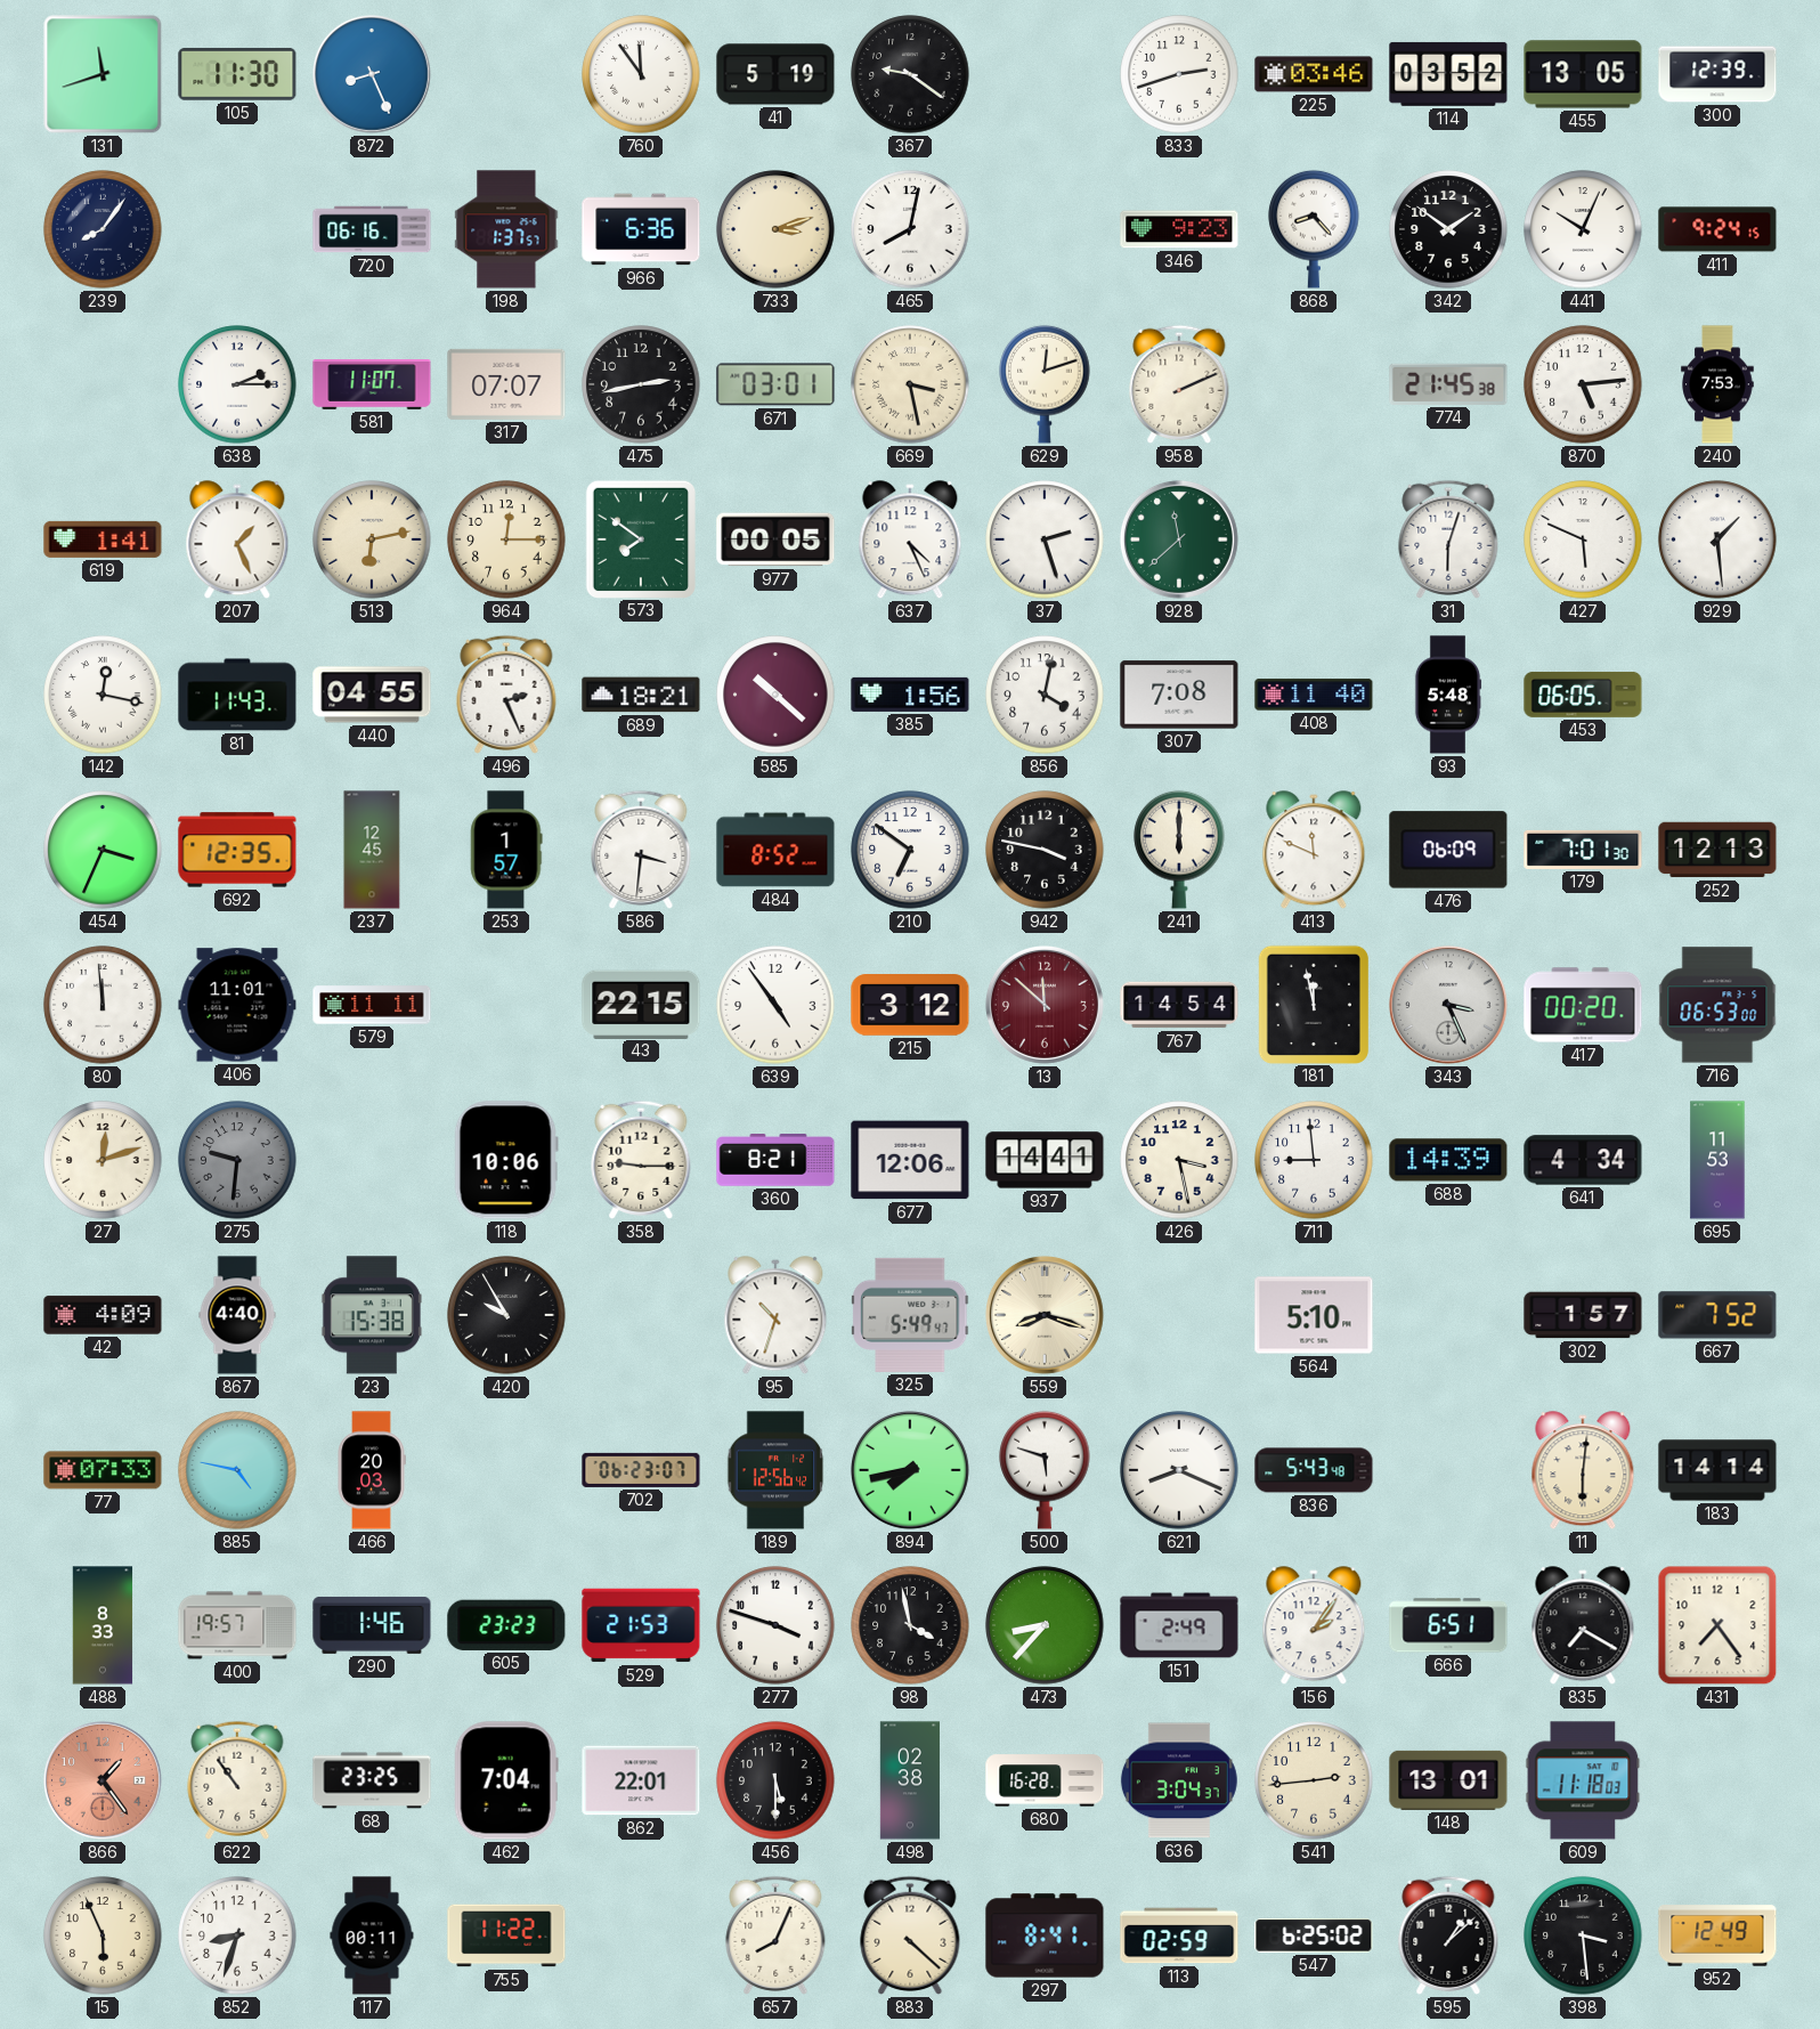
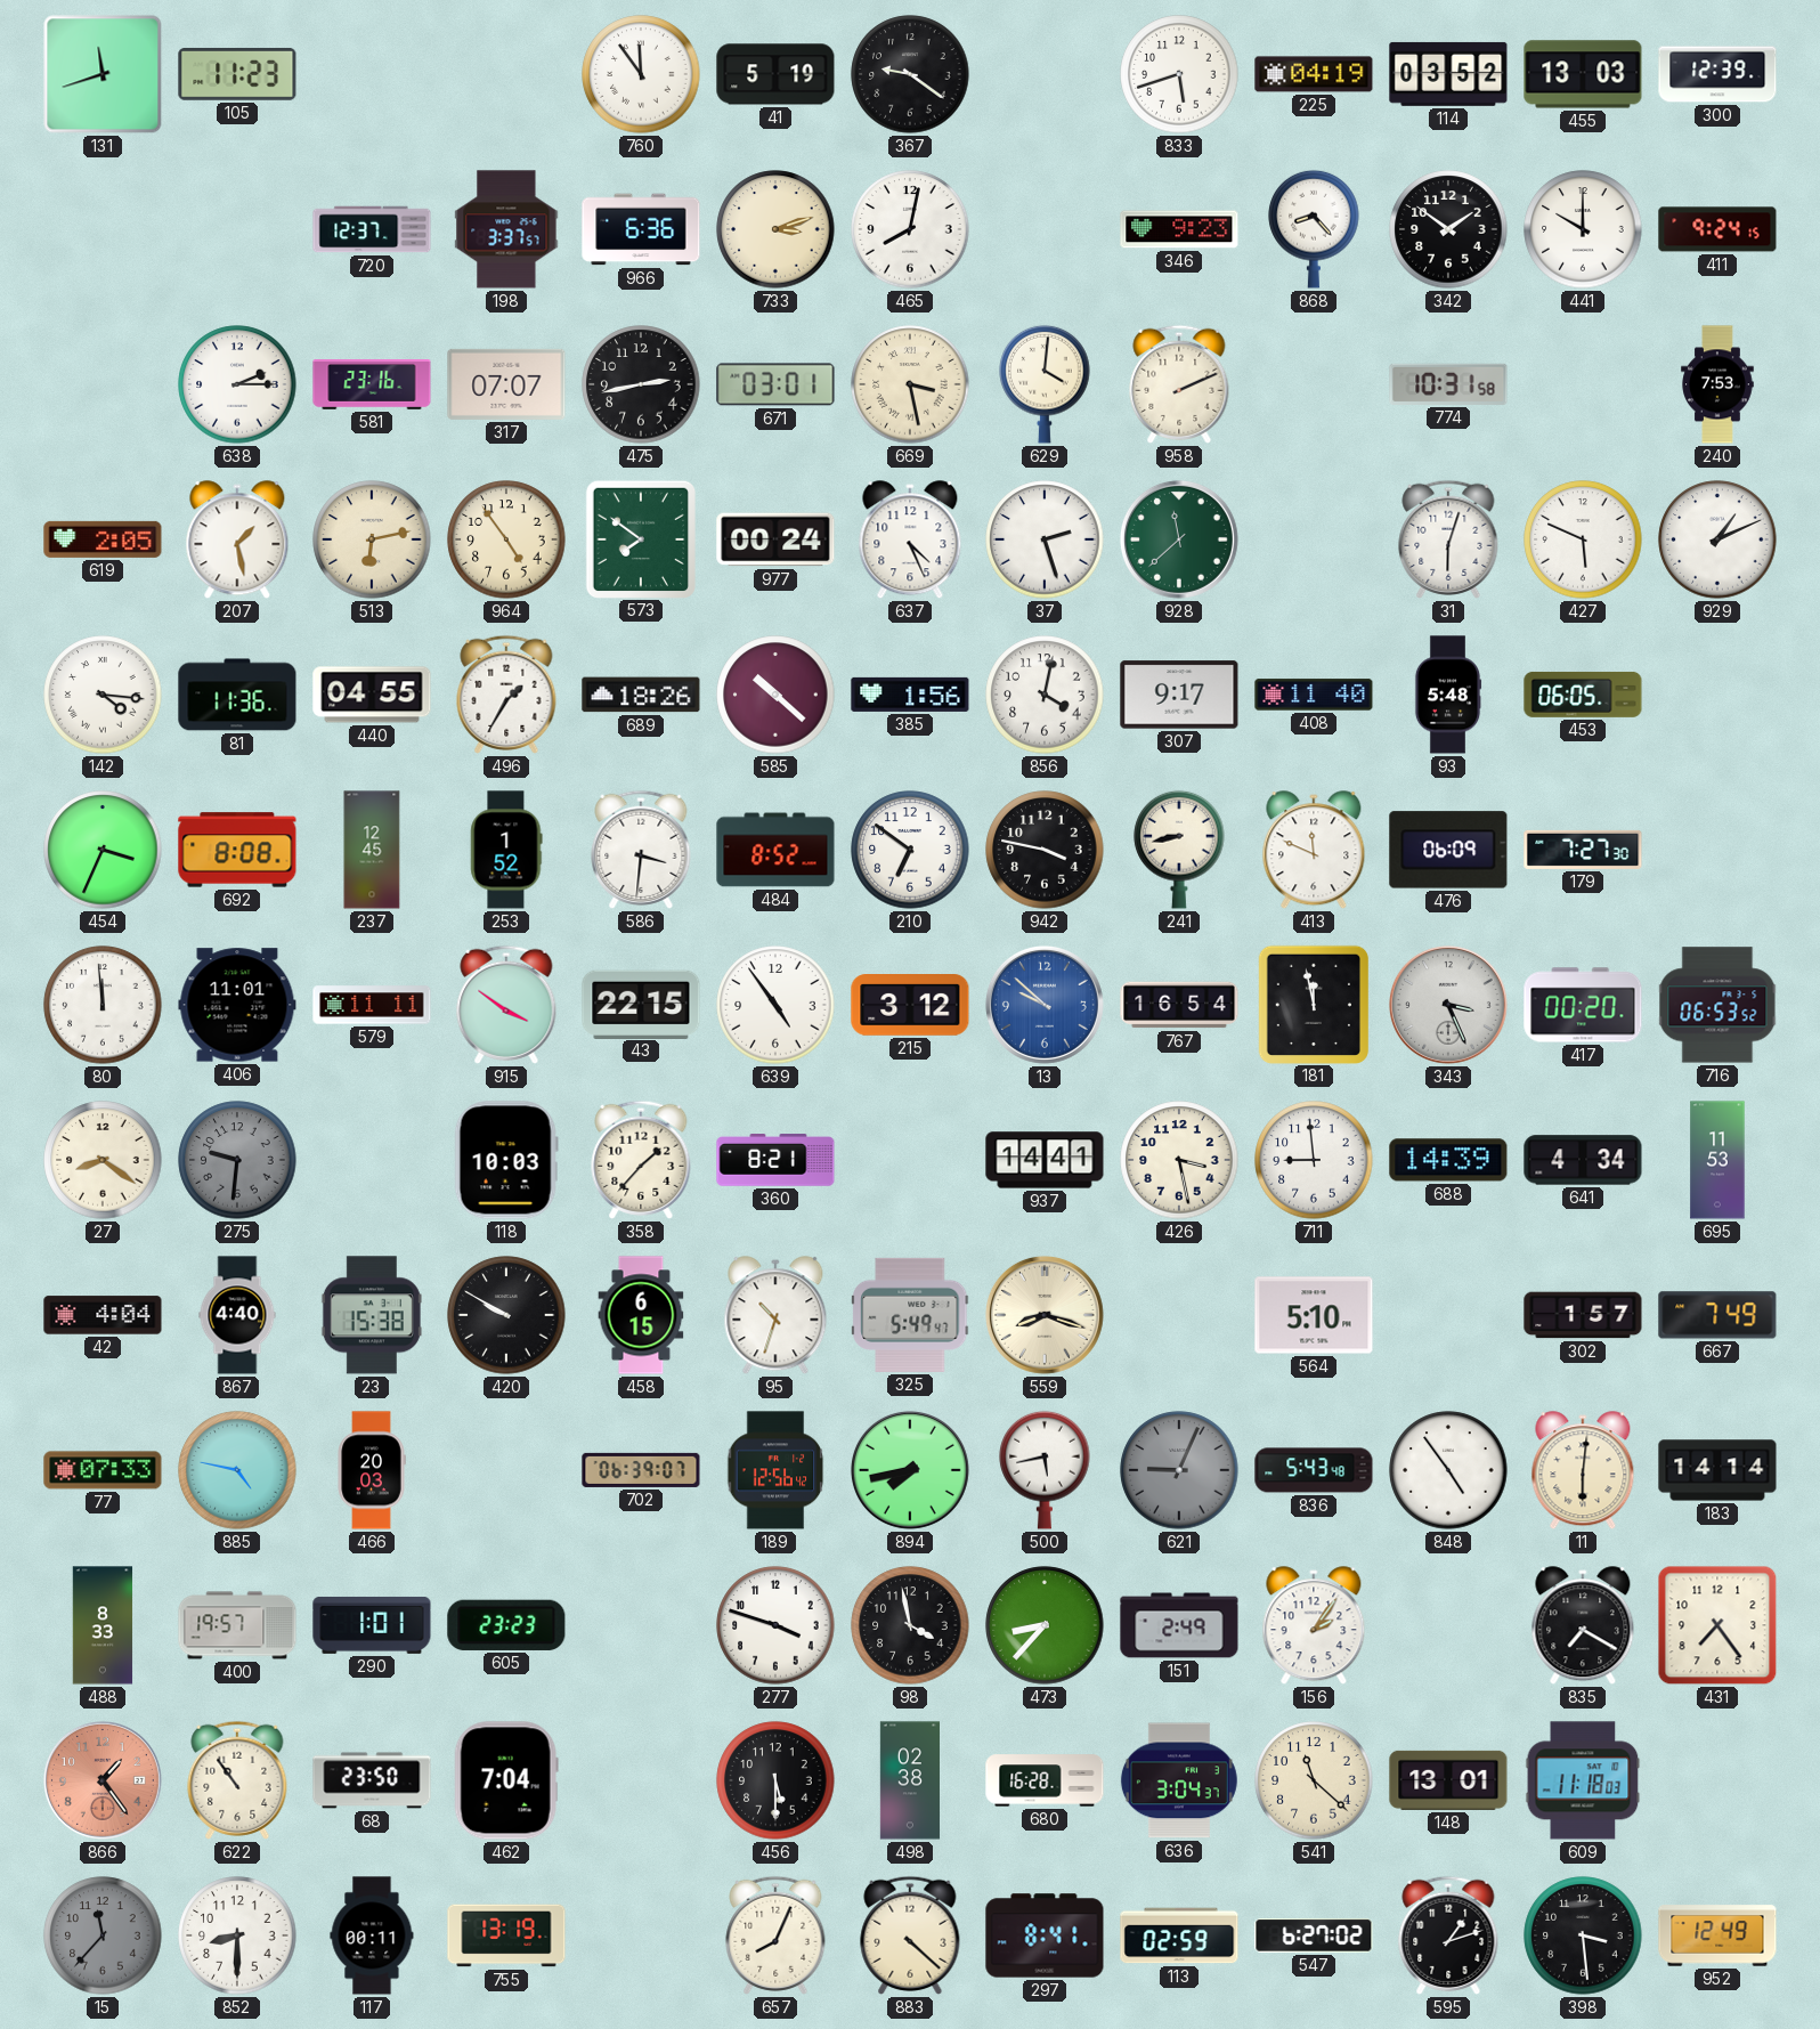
105: 11:30 -> 11:23
872: 8:26 -> none
833: 2:42 -> 5:42
225: 03:46 -> 04:19
455: 13:05 -> 13:03
239: 8:06 -> none
720: 06:16 -> 12:37
198: 1:37 -> 3:37
441: 10:04 -> 10:00
581: 11:07 -> 23:16
629: 12:12 -> 4:01
774: 21:45 -> 10:31
870: 5:14 -> none
619: 1:41 -> 2:05
207: 1:26 -> 1:28
964: 12:15 -> 4:54
977: 00:05 -> 00:24
929: 1:29 -> 1:11
142: 12:17 -> 4:16
81: 11:43 -> 11:36
496: 2:26 -> 1:35
689: 18:21 -> 18:26
307: 7:08 -> 9:17
692: 12:35 -> 8:08
253: 1:57 -> 1:52
241: 6:00 -> 8:43
179: 7:01 -> 7:27
252: 12:13 -> none
915: none -> 3:51
13: 11:52 -> 9:52
13 dial: burgundy -> blue
767: 14:54 -> 16:54
716: 06:53:00 -> 06:53:52
27: 12:12 -> 8:21
118: 10:06 -> 10:03
358: 9:15 -> 1:37
677: 12:06 -> none
42: 4:09 -> 4:04
420: 9:55 -> 9:50
458: none -> 6:15
667: 7:52 -> 7:49
702: 06:23 -> 06:39
500: 5:48 -> 5:43
621: 8:19 -> 9:04
621 dial: white -> grey
848: none -> 4:54
290: 1:46 -> 1:01
529: 21:53 -> none
666: 6:51 -> none
68: 23:25 -> 23:50
862: 22:01 -> none
541: 2:44 -> 11:22
15: 5:56 -> 11:37
15 dial: cream -> grey
852: 8:33 -> 8:30
755: 11:22 -> 13:19
547: 6:25 -> 6:27
595: 1:08 -> 1:12
